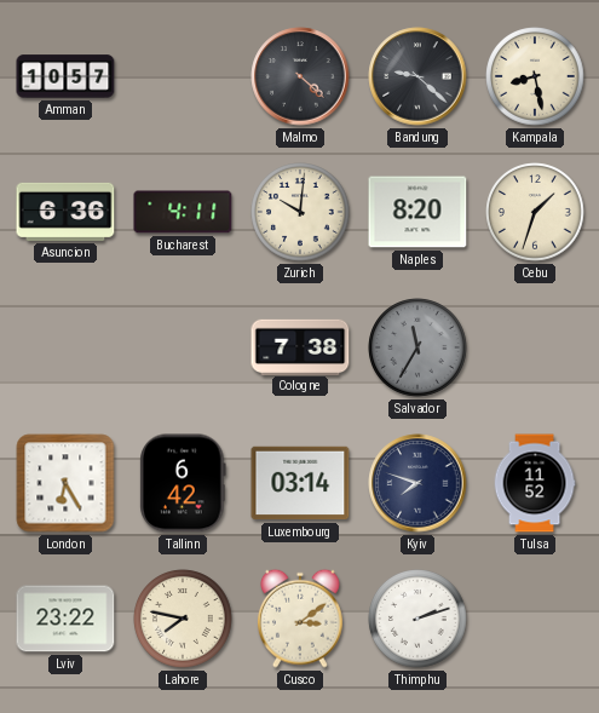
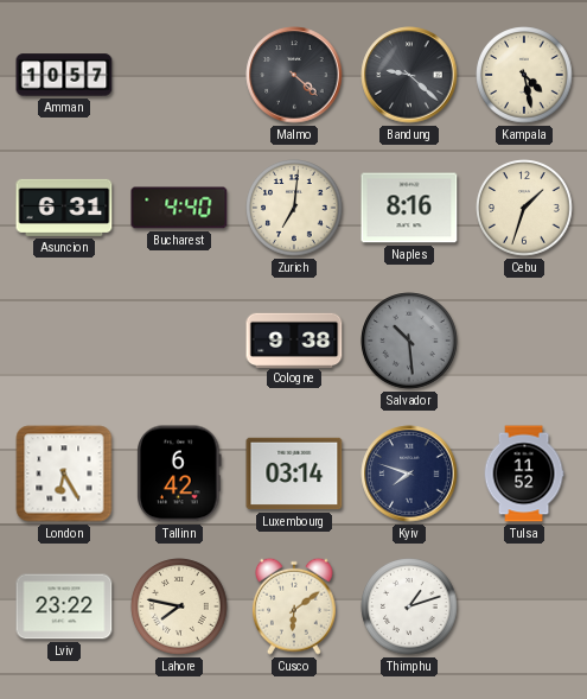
Kampala: 8:28 -> 4:28
Asuncion: 6:36 -> 6:31
Bucharest: 4:11 -> 4:40
Zurich: 10:01 -> 7:01
Naples: 8:20 -> 8:16
Cologne: 7:38 -> 9:38
Salvador: 11:35 -> 10:29
Cusco: 3:09 -> 6:09
Thimphu: 2:12 -> 1:12
